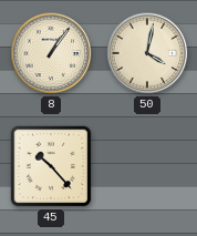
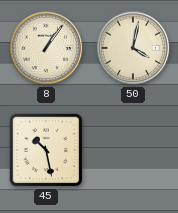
45: 10:23 -> 10:28
